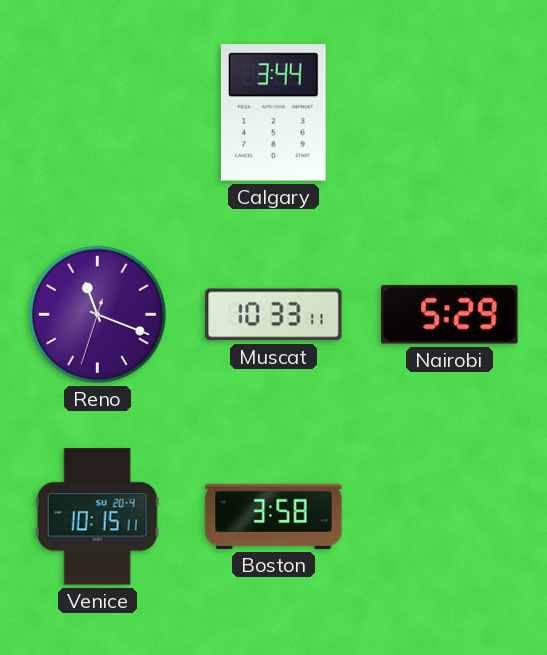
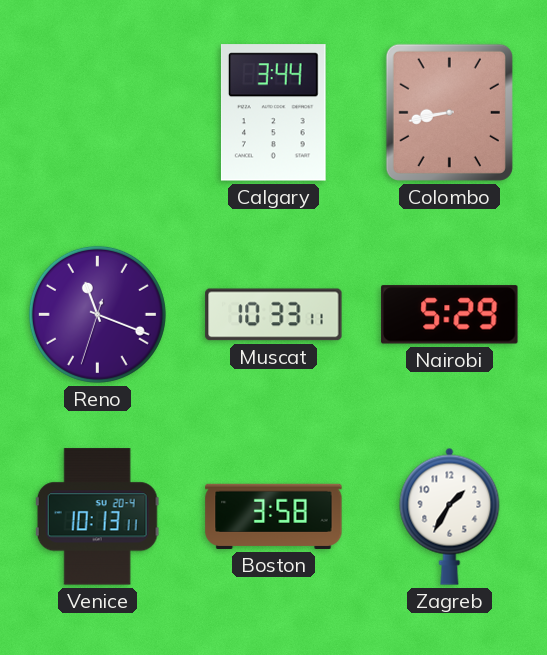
Colombo: none -> 8:43
Venice: 10:15 -> 10:13
Zagreb: none -> 1:35
